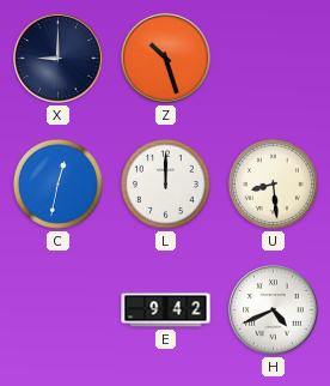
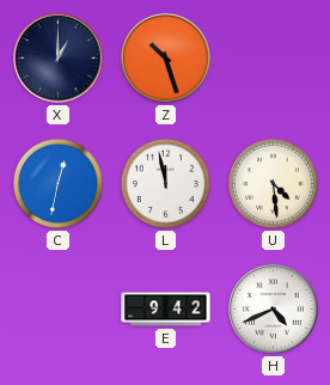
X: 9:00 -> 1:00
L: 12:00 -> 11:58
U: 8:29 -> 4:29
